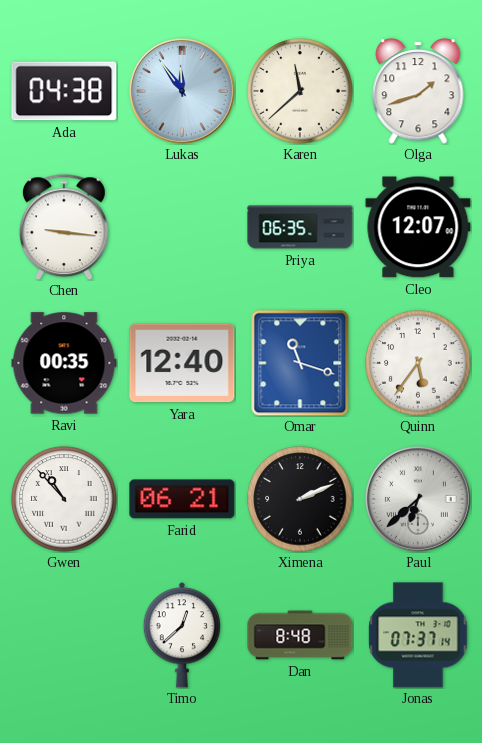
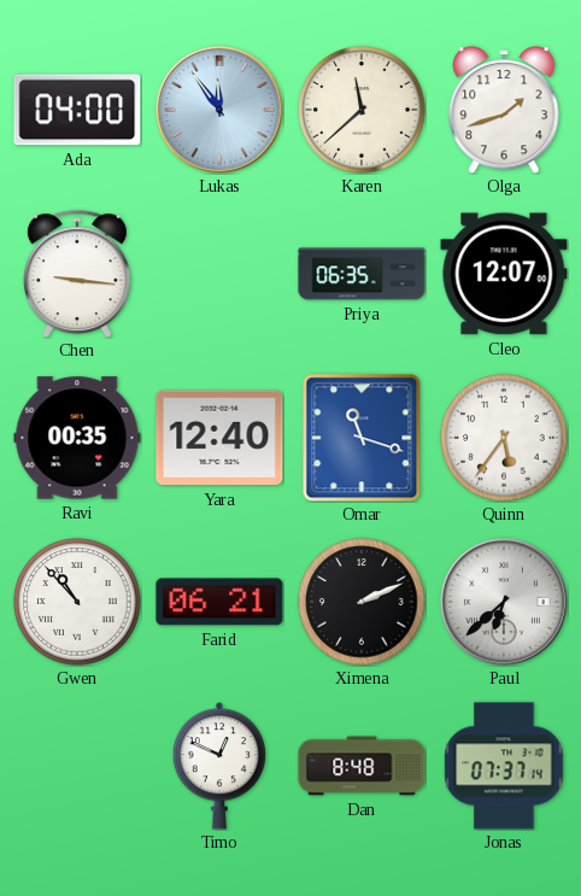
Ada: 04:38 -> 04:00
Timo: 12:38 -> 12:49
